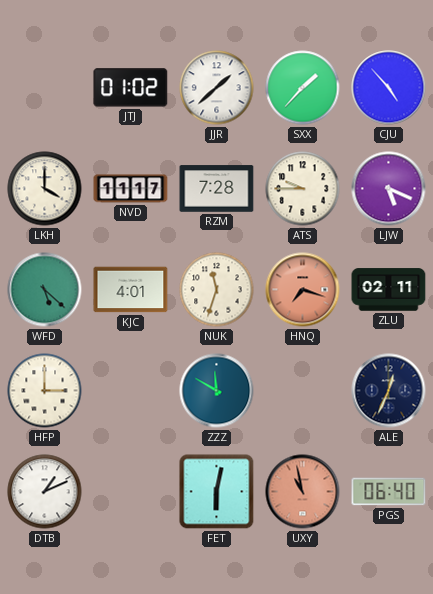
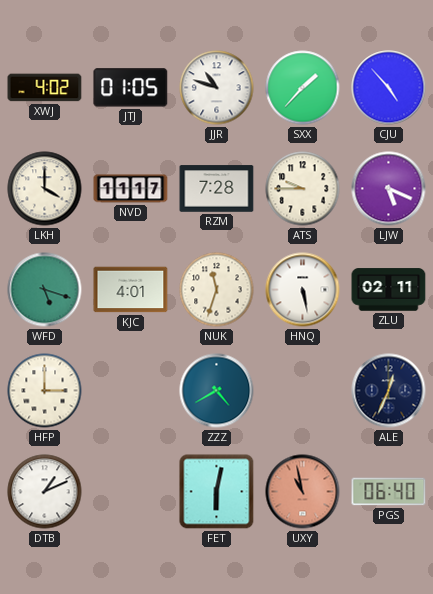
XWJ: none -> 4:02
JTJ: 01:02 -> 01:05
JJR: 1:38 -> 10:48
WFD: 5:22 -> 5:18
HNQ: 7:18 -> 5:28
HNQ dial: salmon -> white
ZZZ: 11:50 -> 4:40
